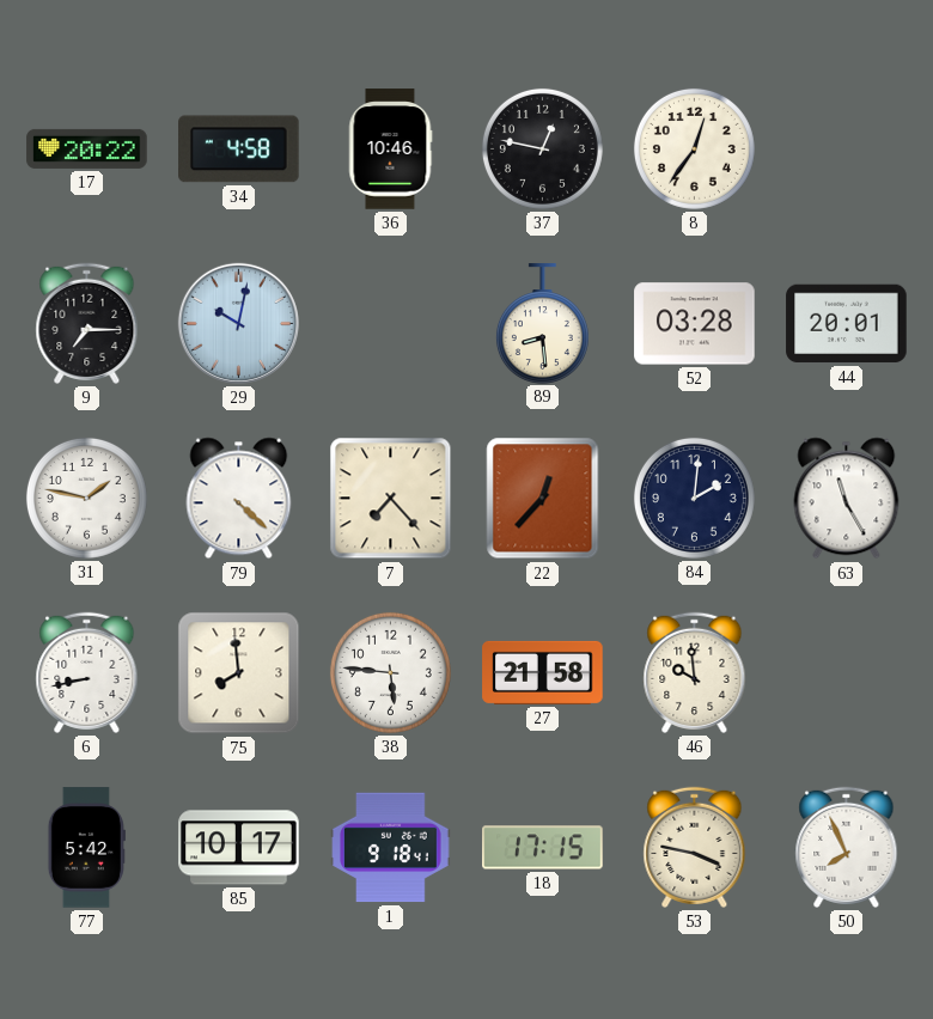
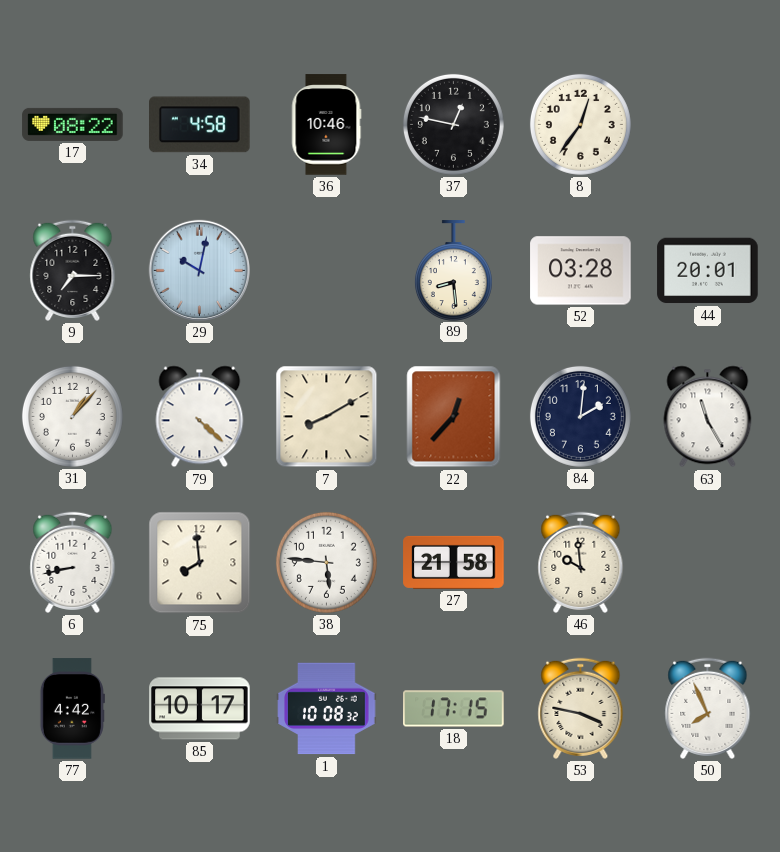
17: 20:22 -> 08:22
31: 1:47 -> 1:07
7: 7:23 -> 8:10
77: 5:42 -> 4:42
1: 9:18 -> 10:08
